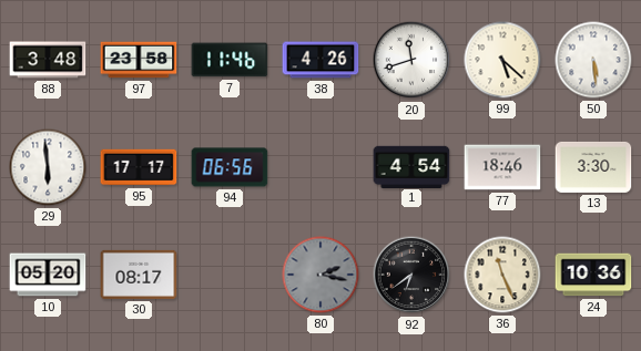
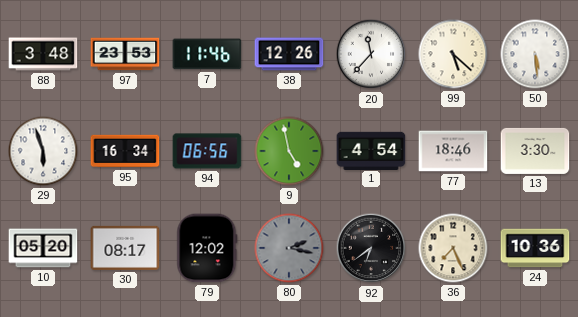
97: 23:58 -> 23:53
38: 4:26 -> 12:26
20: 11:42 -> 11:37
29: 5:59 -> 5:57
95: 17:17 -> 16:34
9: none -> 4:58
79: none -> 12:02
36: 11:26 -> 7:26
